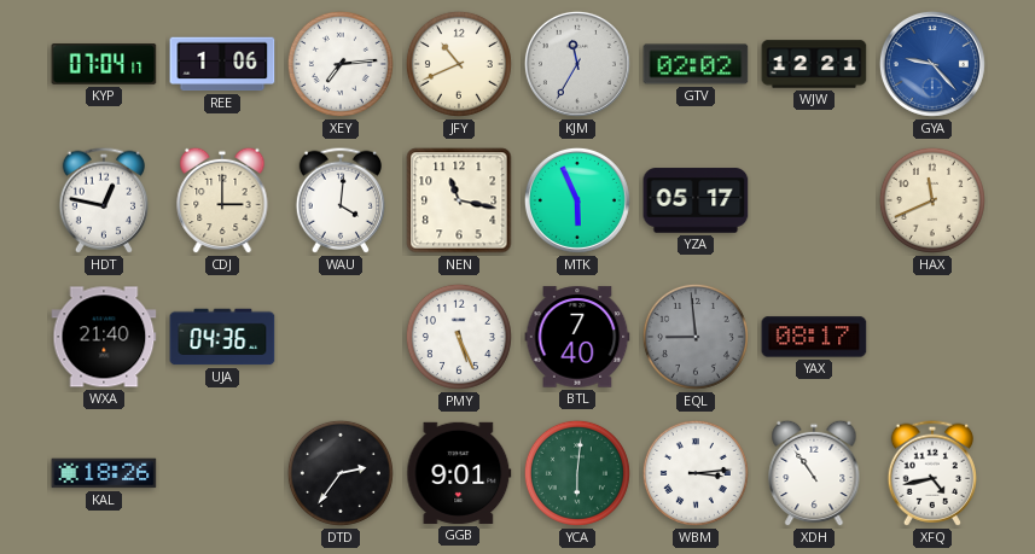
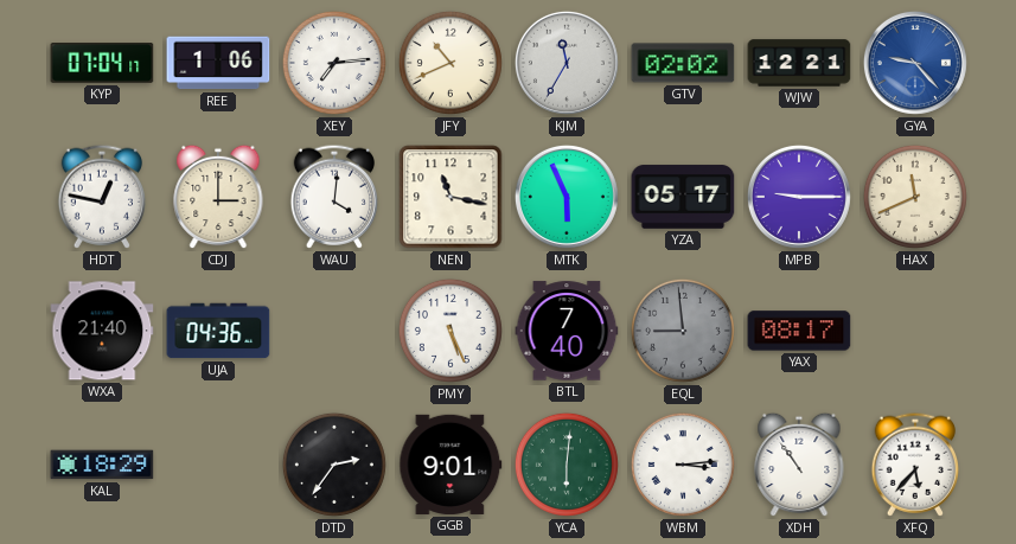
MPB: none -> 9:15
KAL: 18:26 -> 18:29
XFQ: 4:43 -> 5:37
